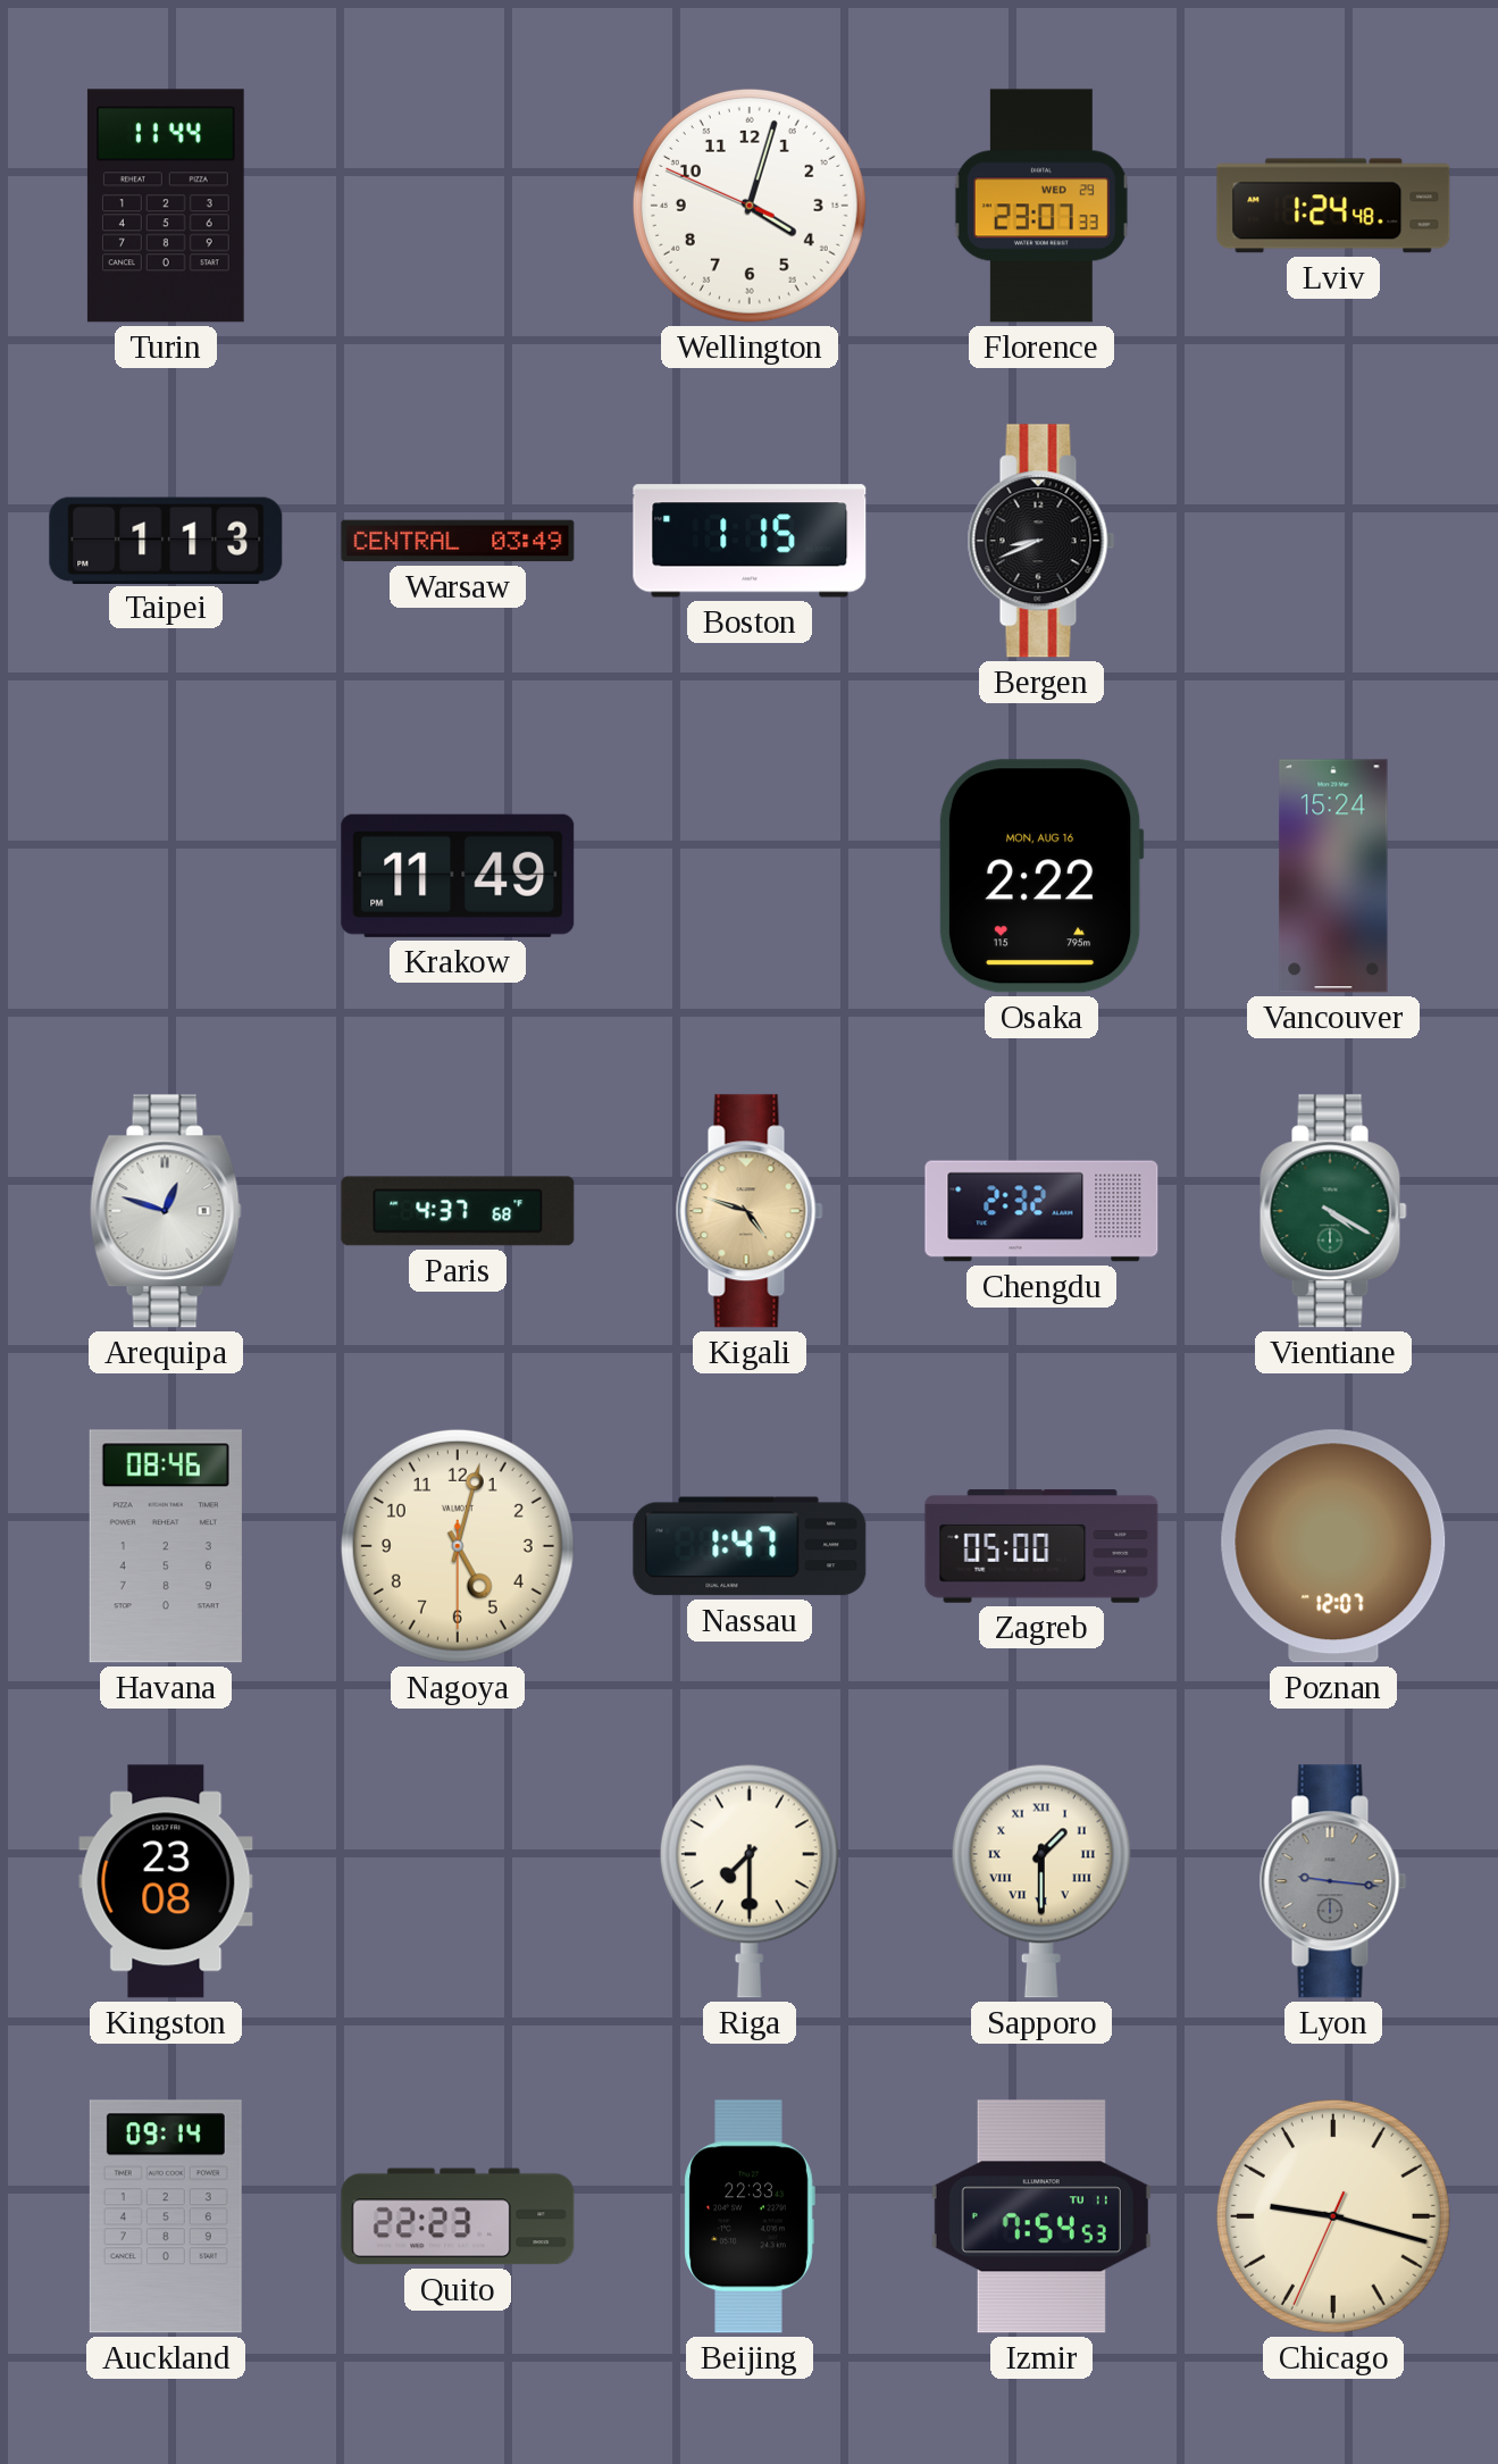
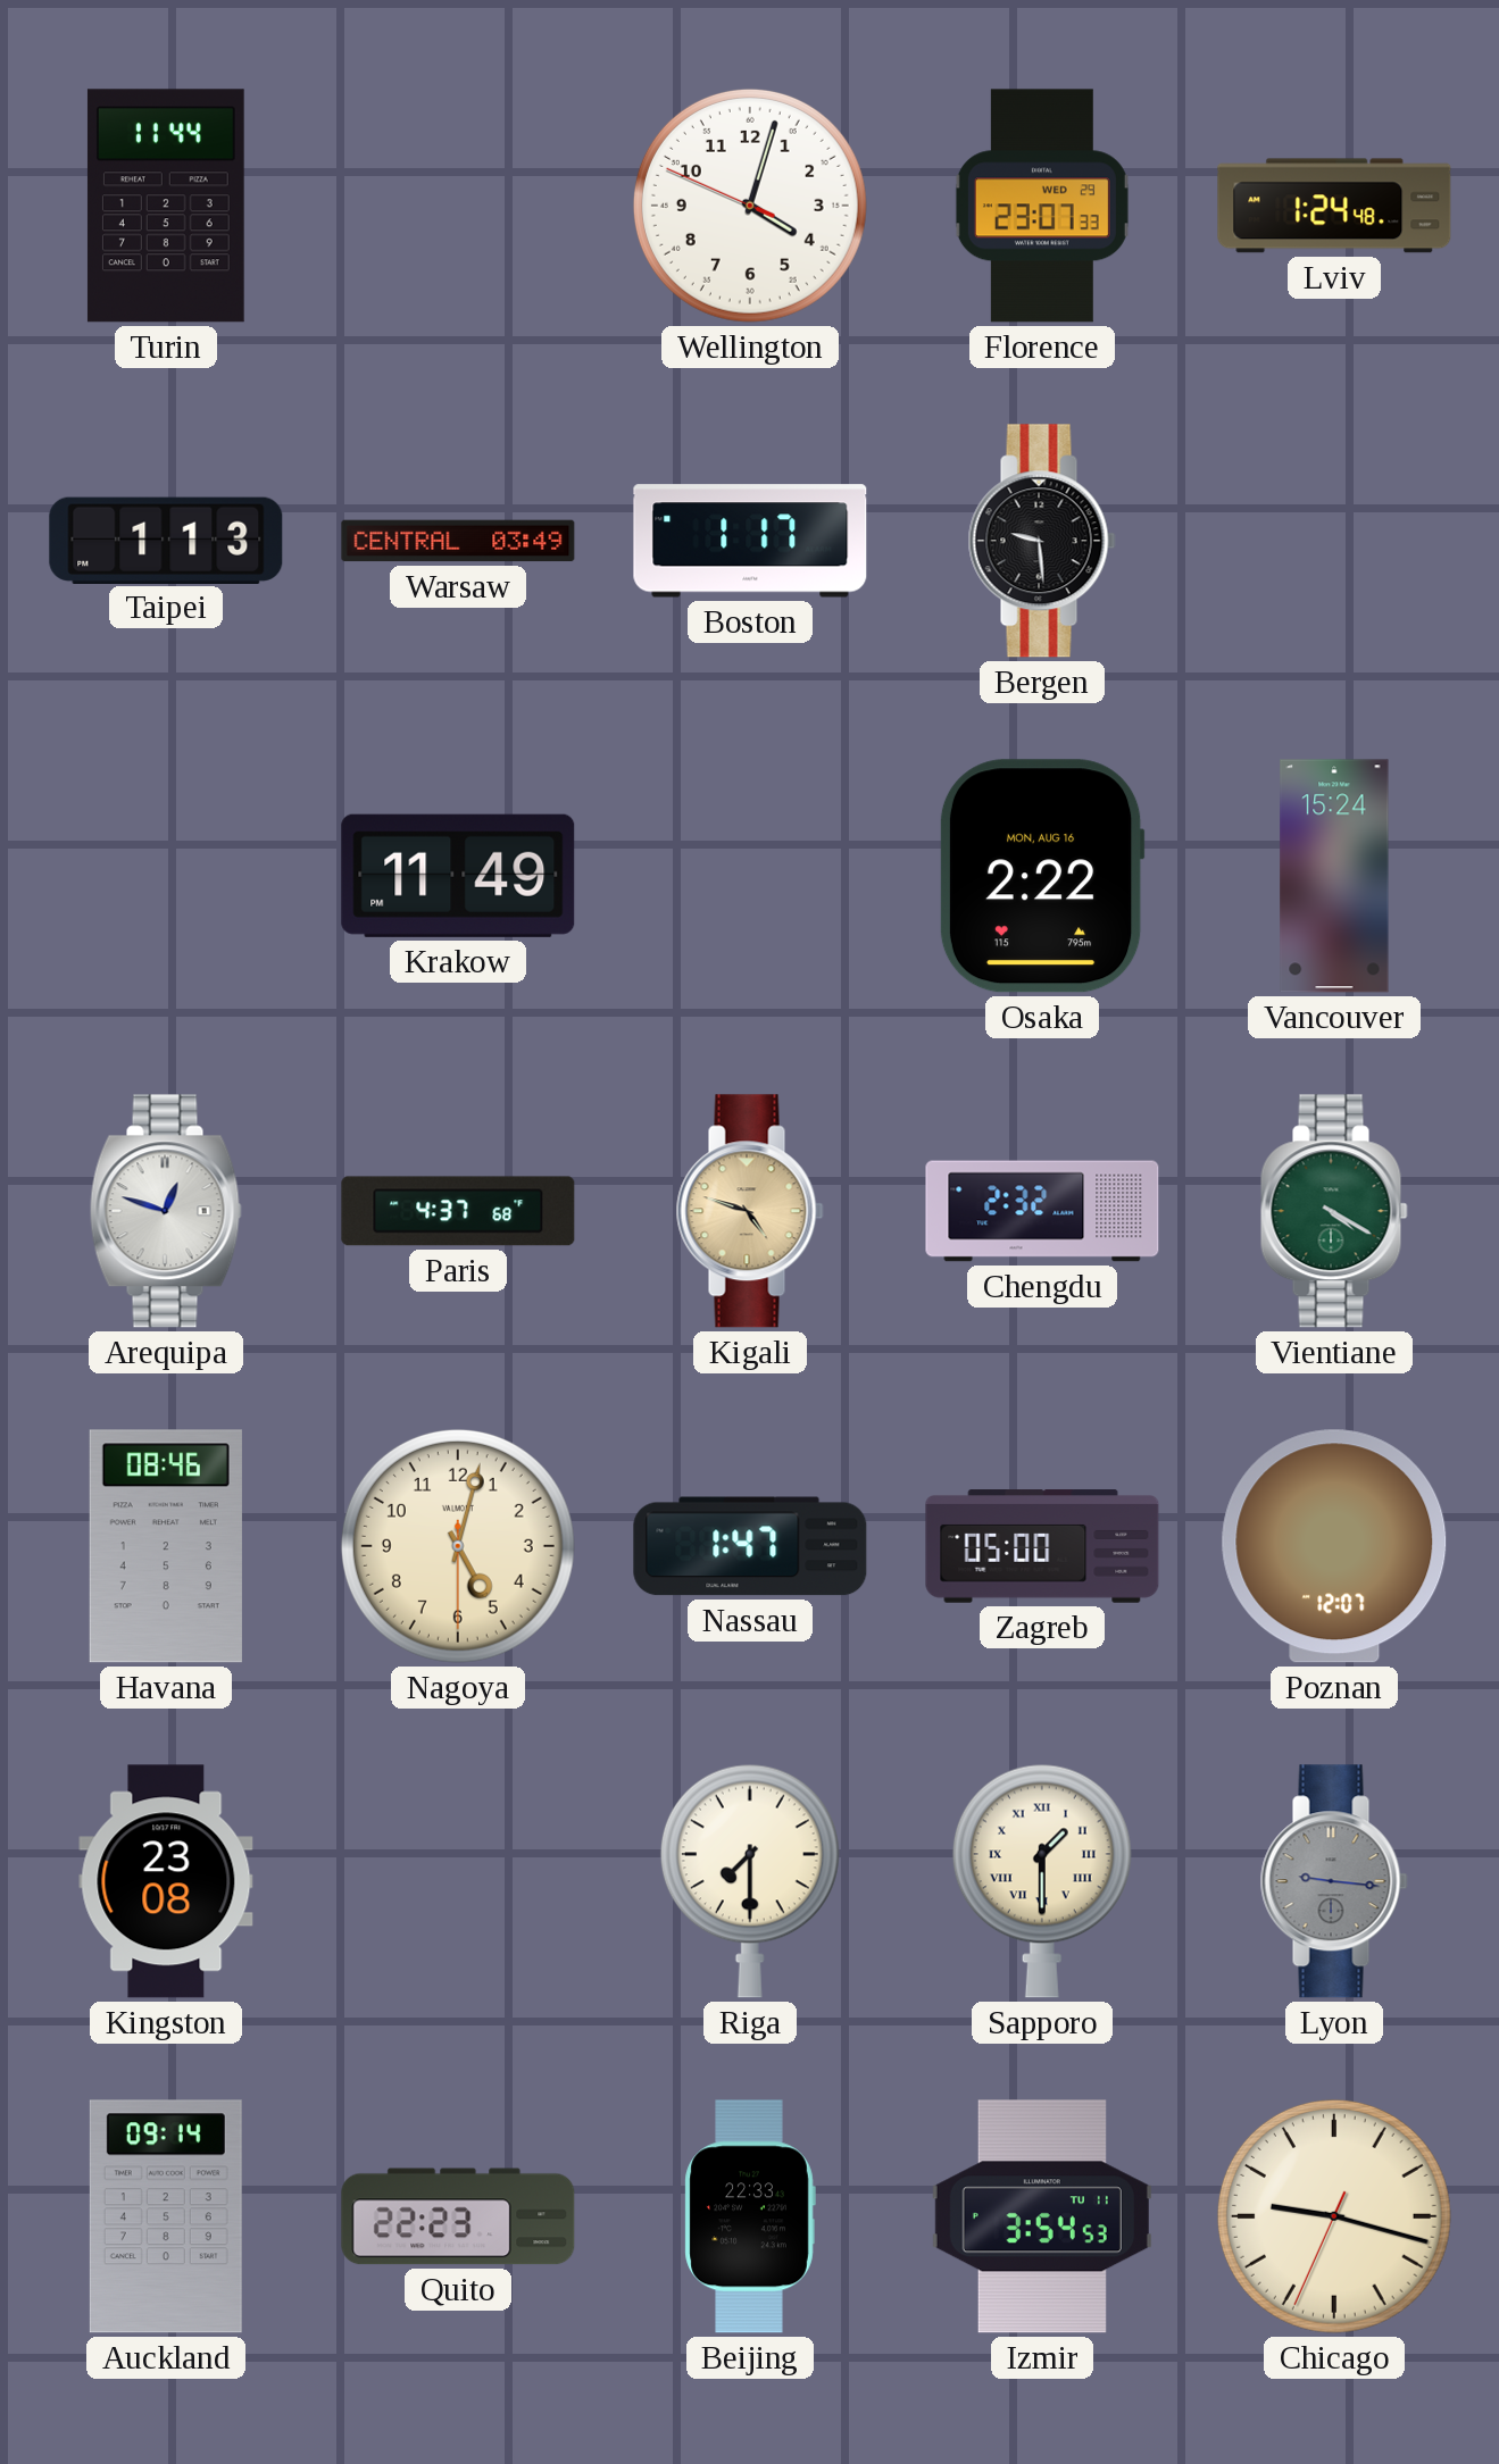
Boston: 1:15 -> 1:17
Bergen: 8:41 -> 9:29
Izmir: 7:54 -> 3:54
